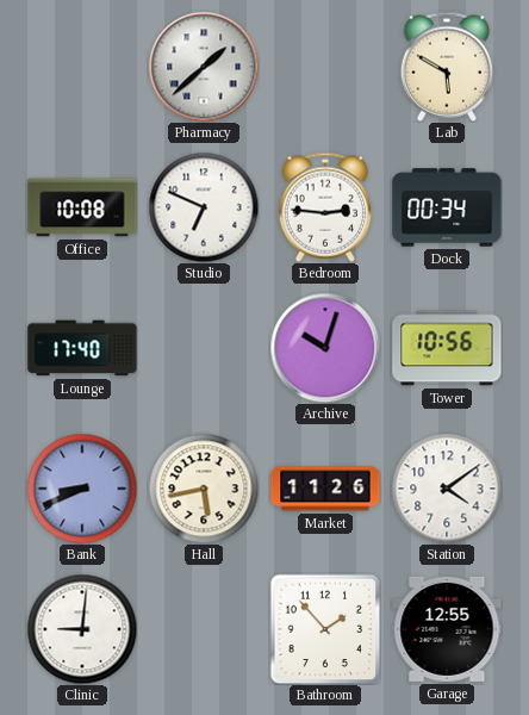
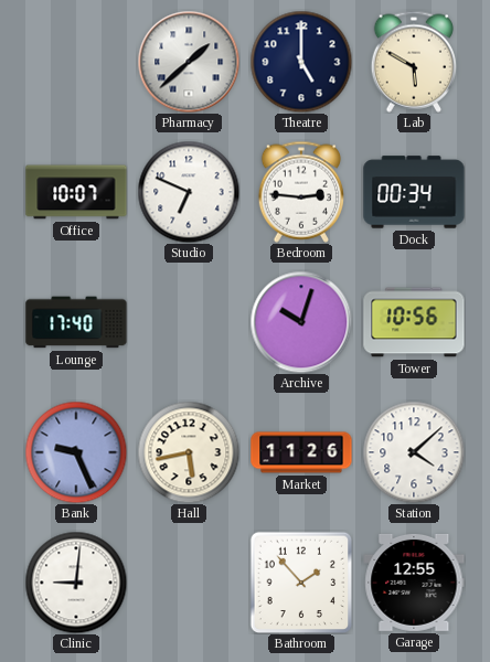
Theatre: none -> 5:00
Office: 10:08 -> 10:07
Bank: 8:41 -> 9:26
Station: 4:09 -> 4:08
